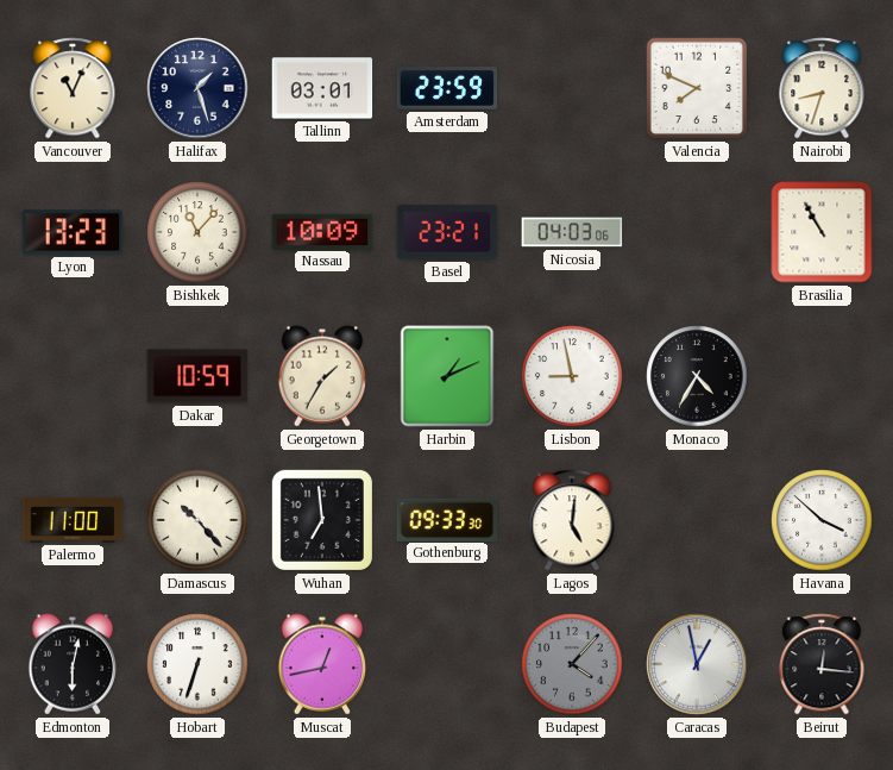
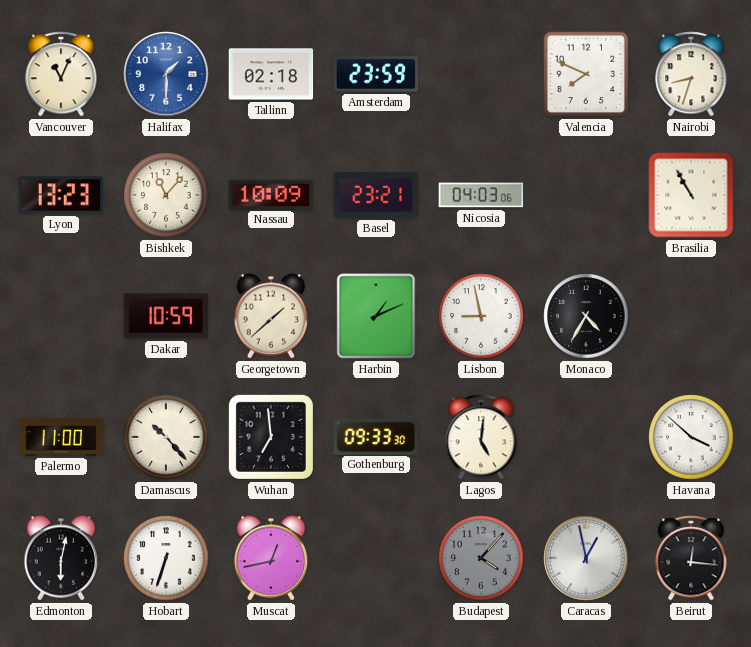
Halifax: 1:27 -> 1:30
Halifax dial: navy -> blue
Tallinn: 03:01 -> 02:18
Georgetown: 1:35 -> 1:38
